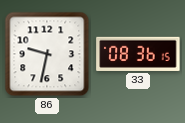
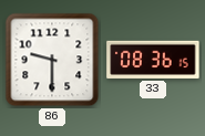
86: 9:32 -> 9:30
